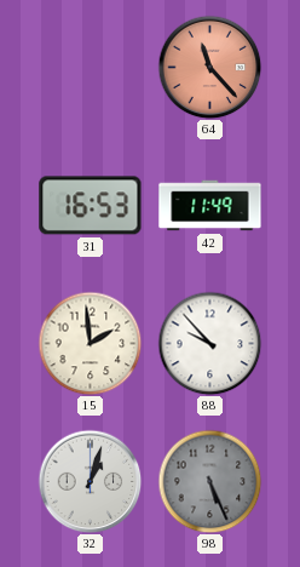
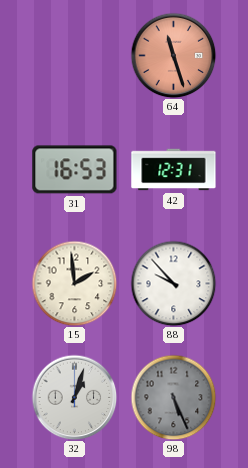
64: 11:23 -> 11:27
42: 11:49 -> 12:31
